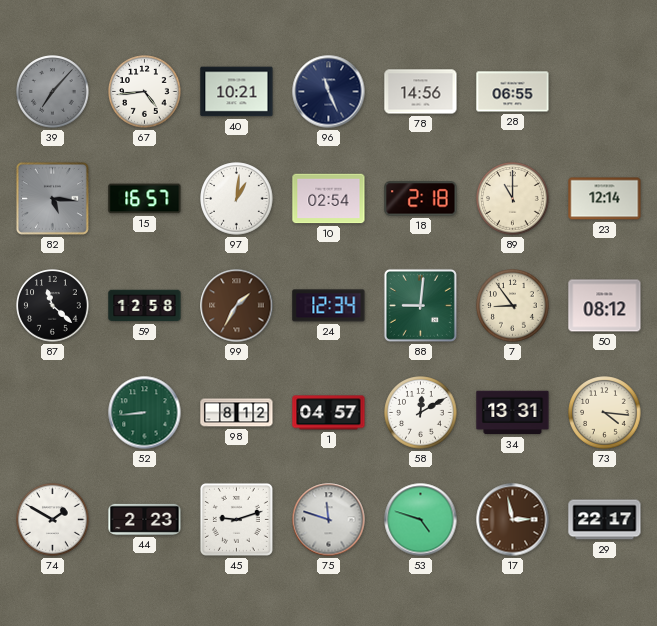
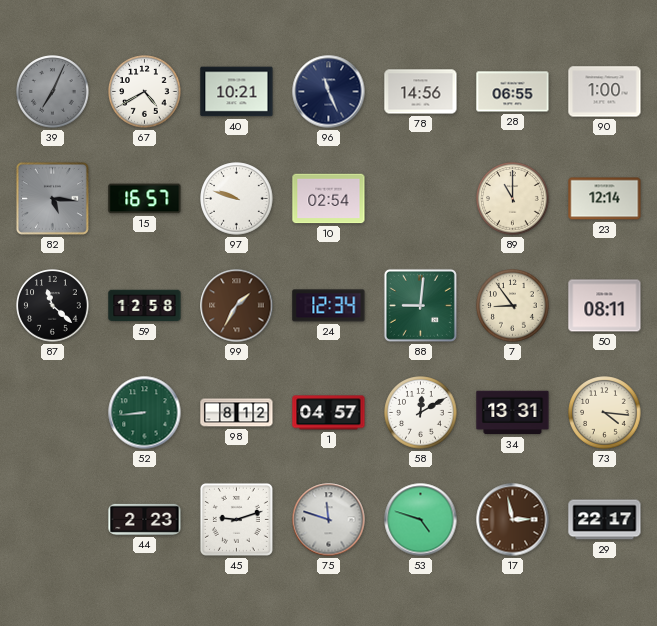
39: 7:07 -> 7:04
67: 4:44 -> 4:40
90: none -> 1:00
97: 1:01 -> 9:48
18: 2:18 -> none
50: 08:12 -> 08:11
74: 1:50 -> none
